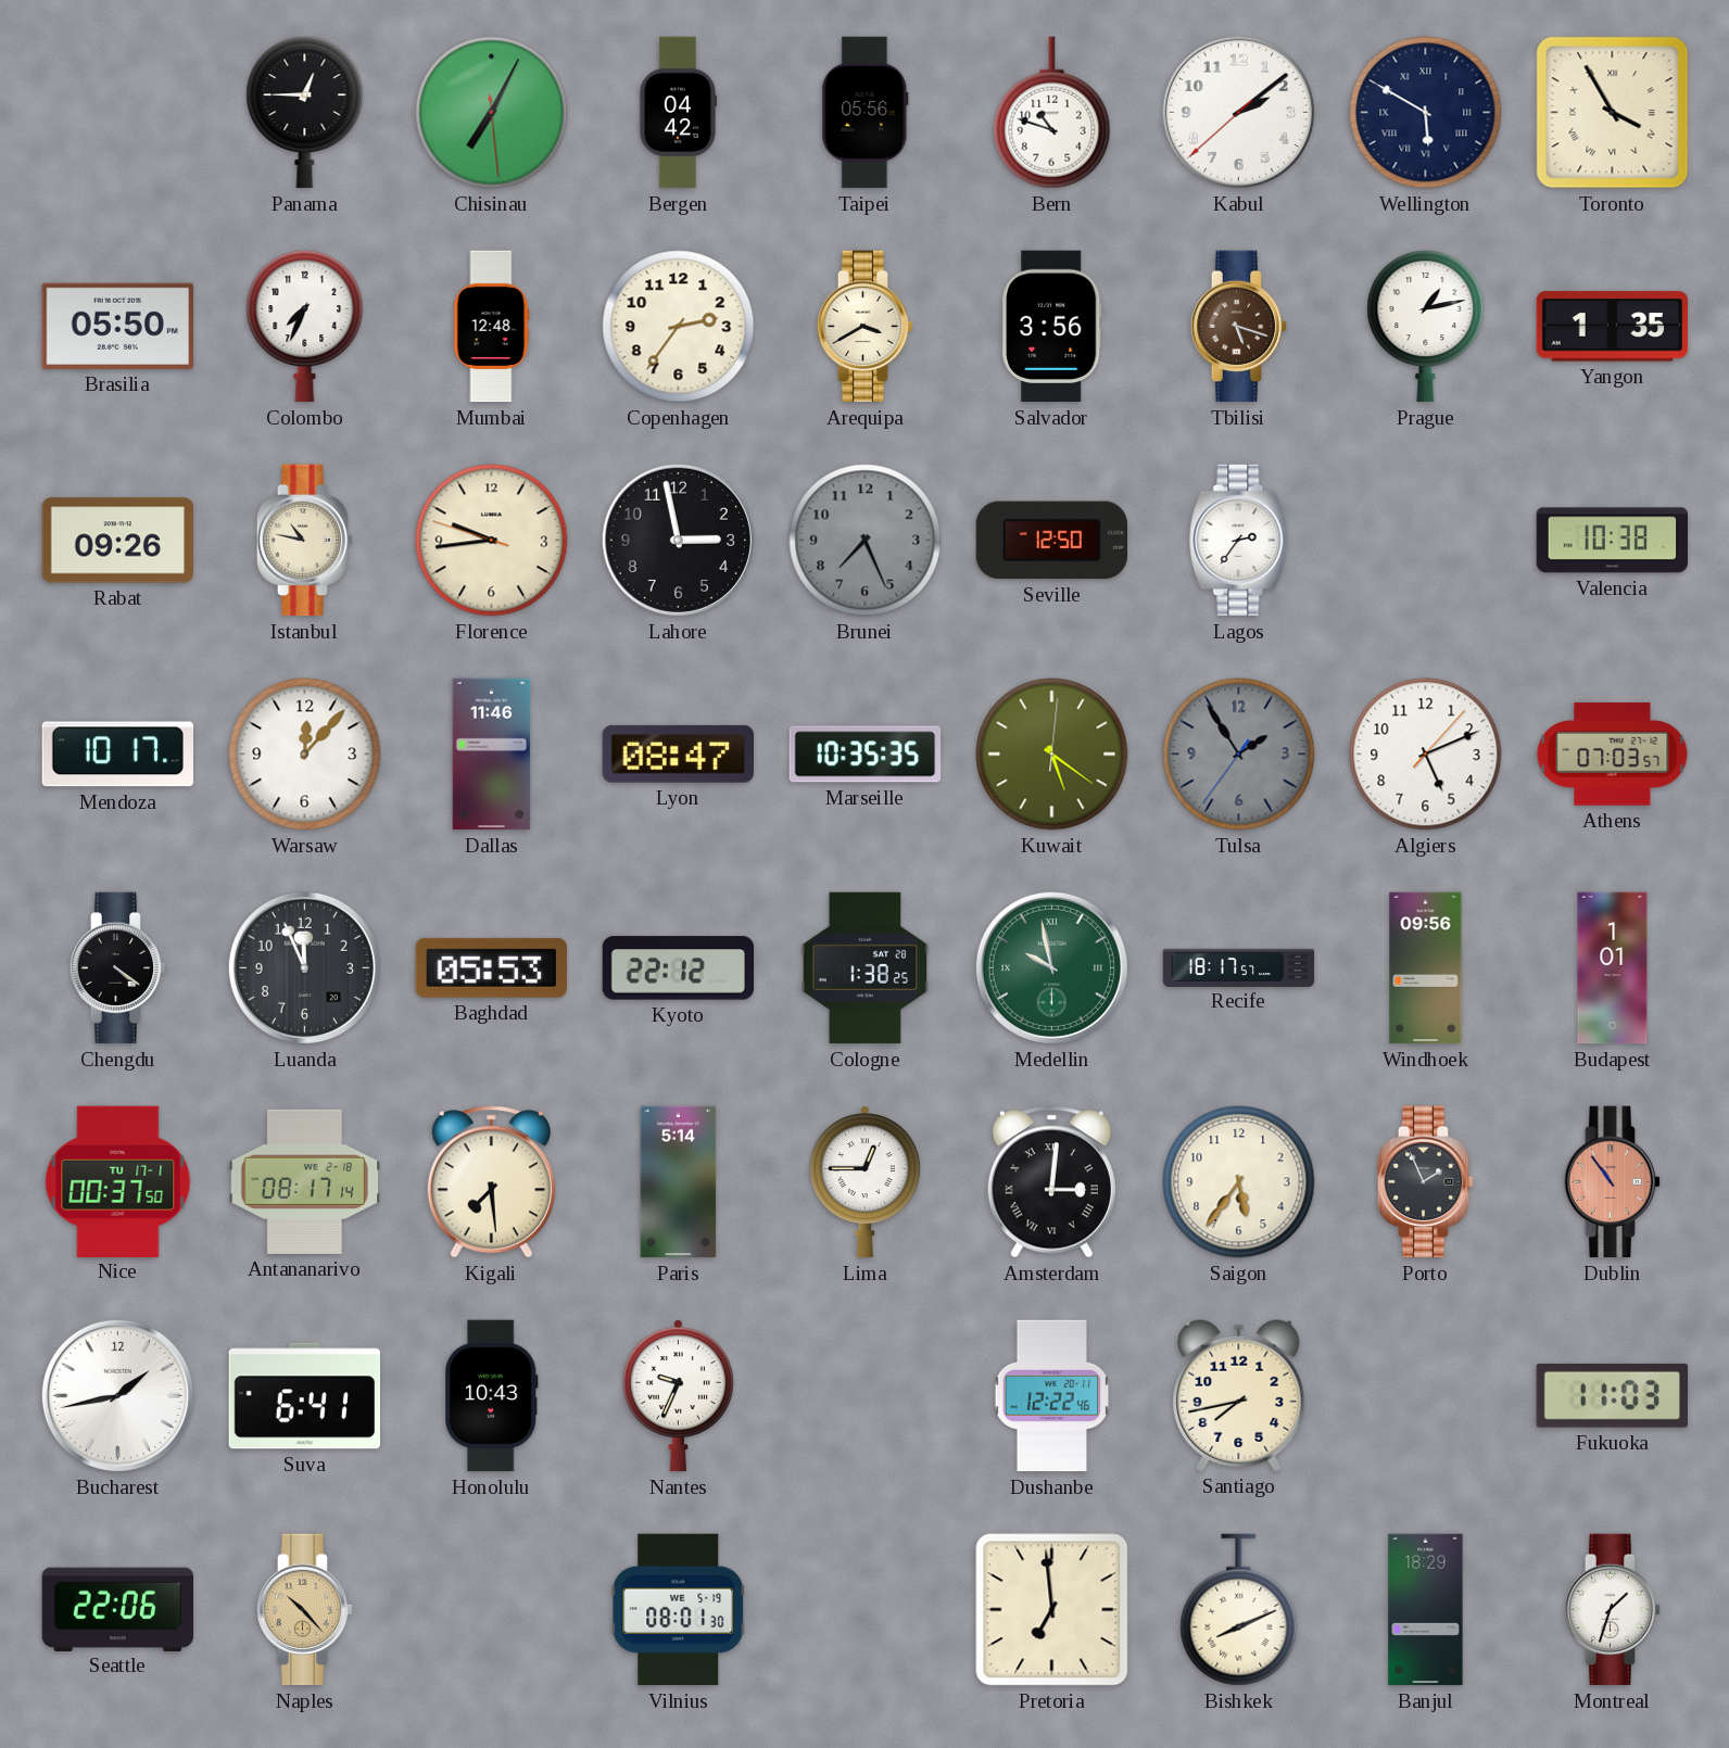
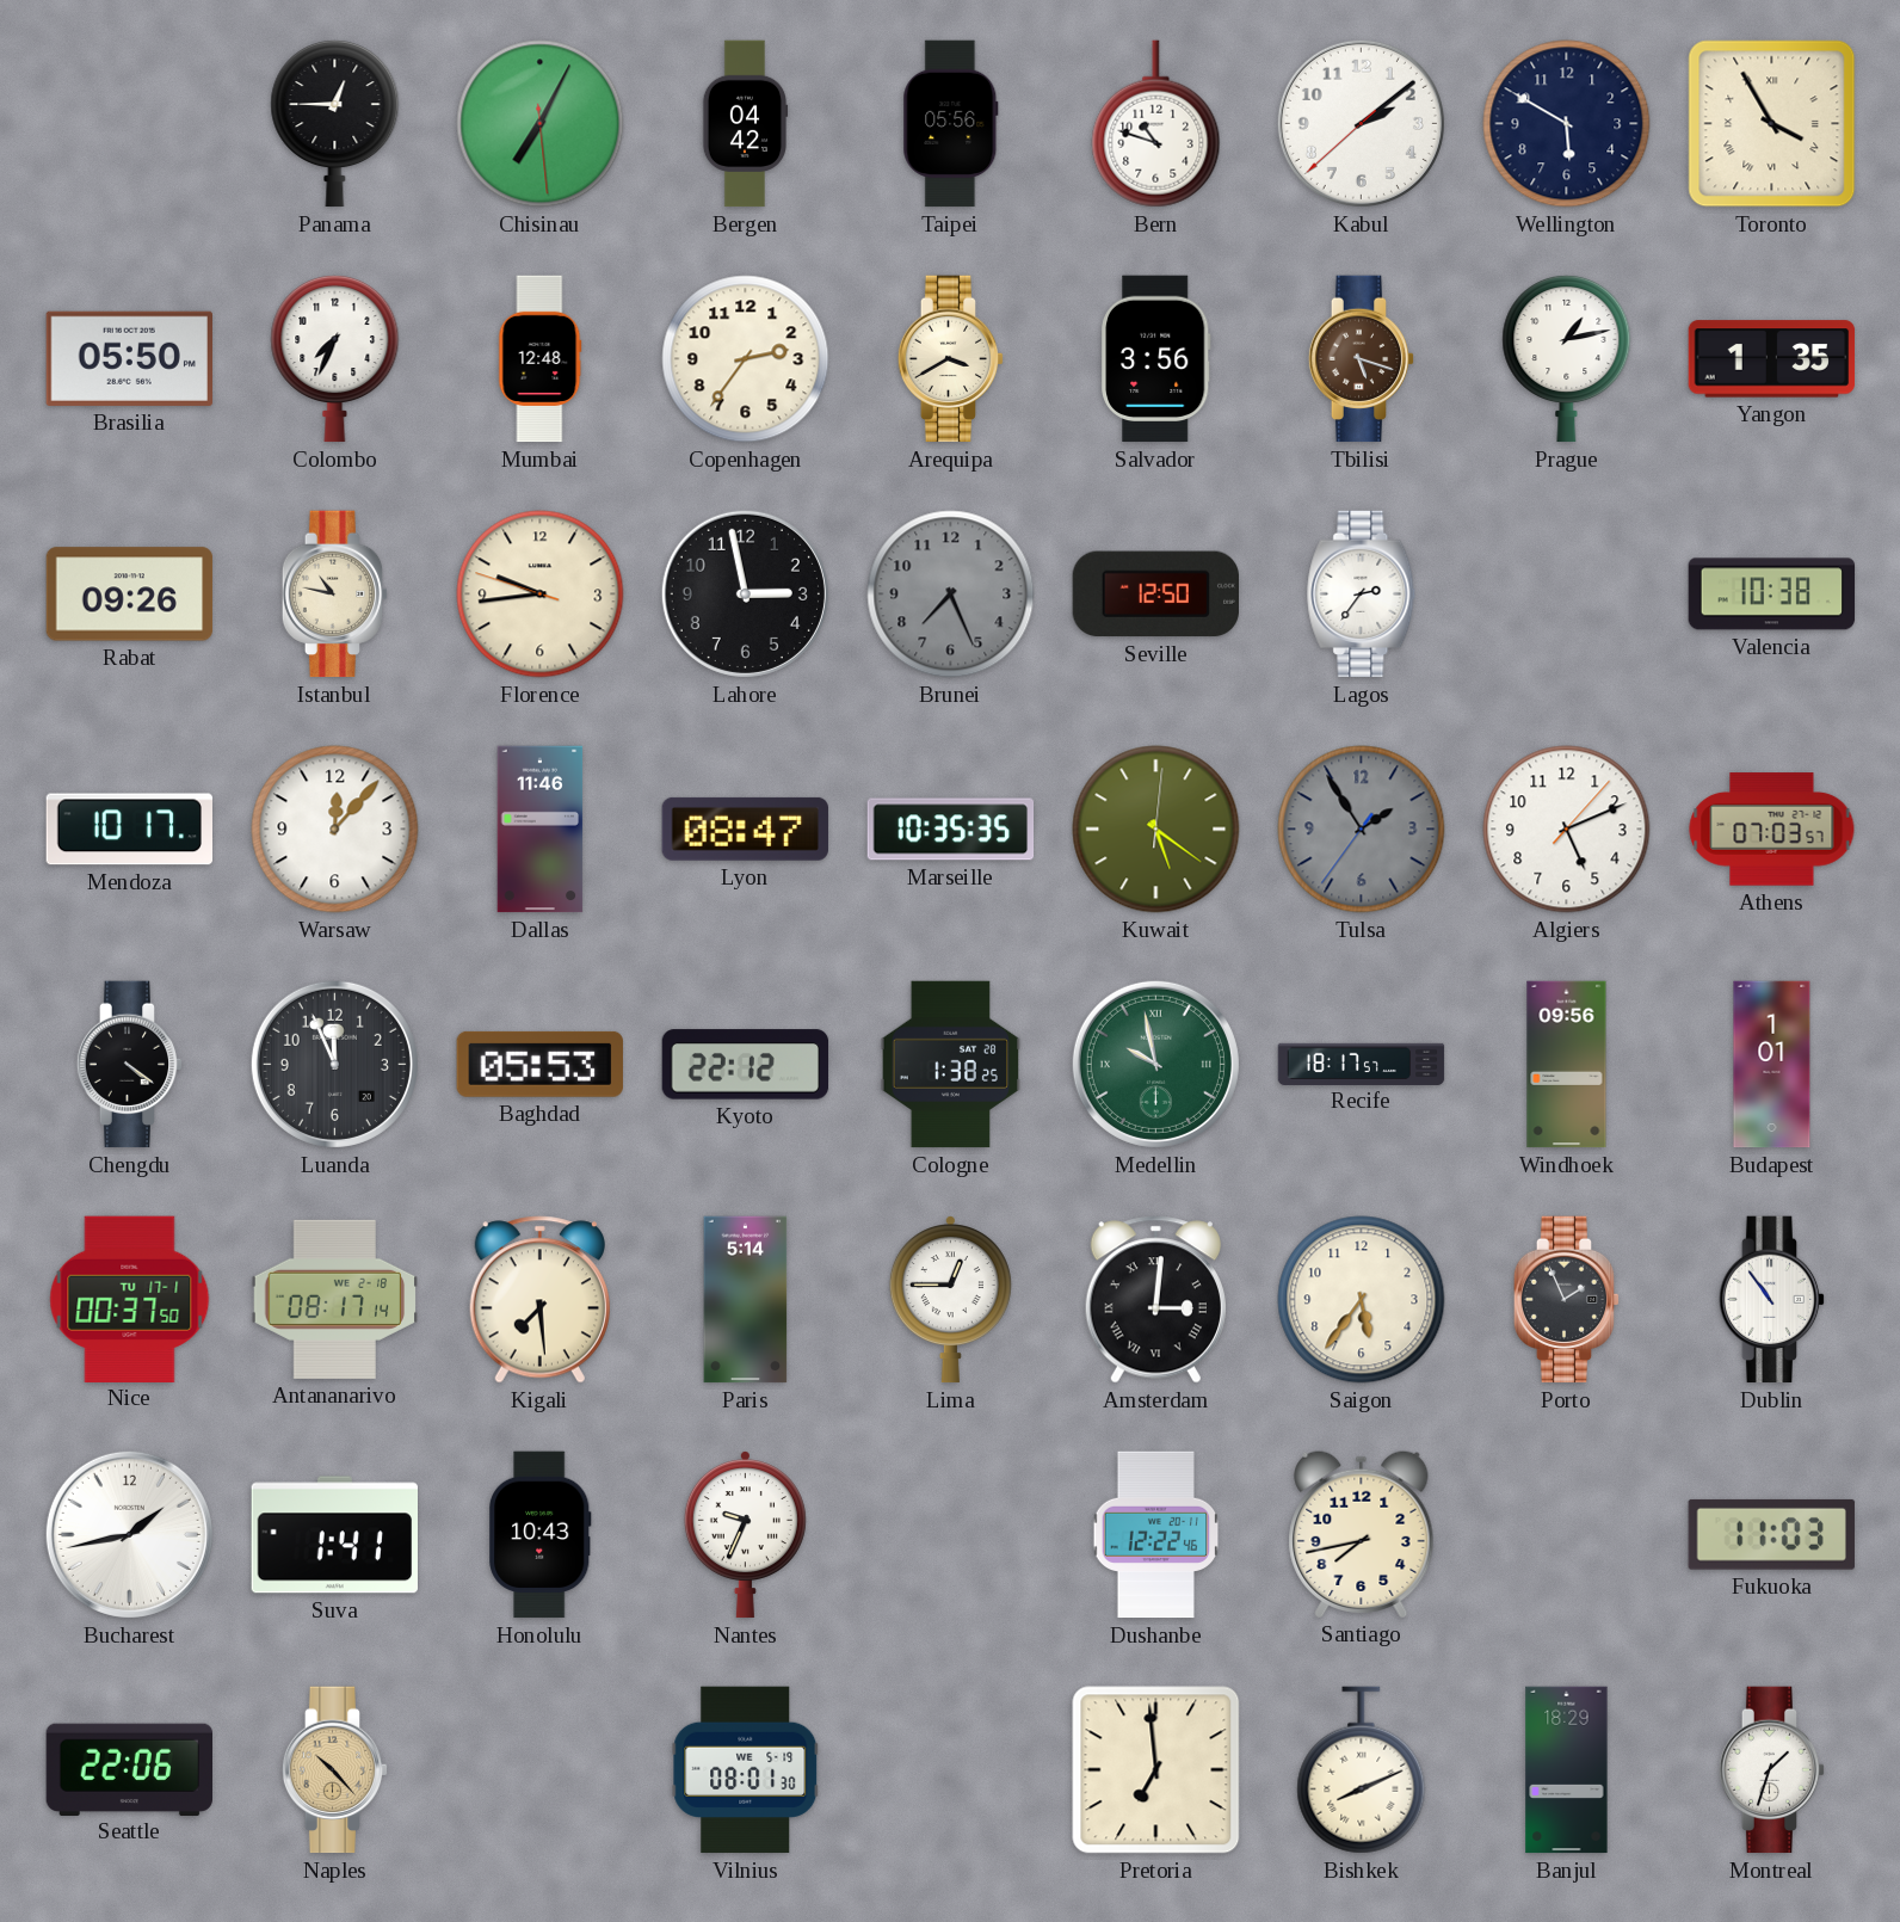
Wellington numerals: Roman -> Arabic
Dublin dial: salmon -> white
Suva: 6:41 -> 1:41
